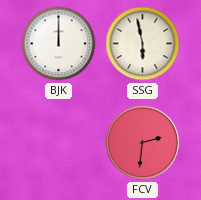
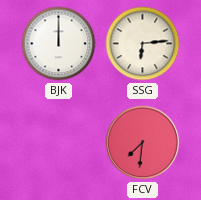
SSG: 5:58 -> 6:14
FCV: 2:31 -> 7:31
